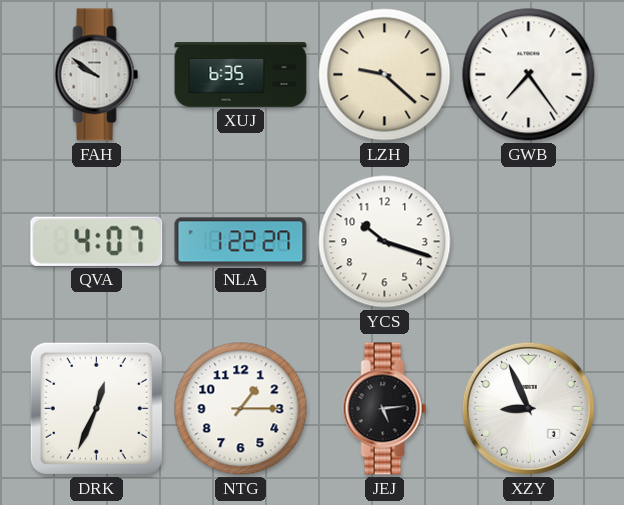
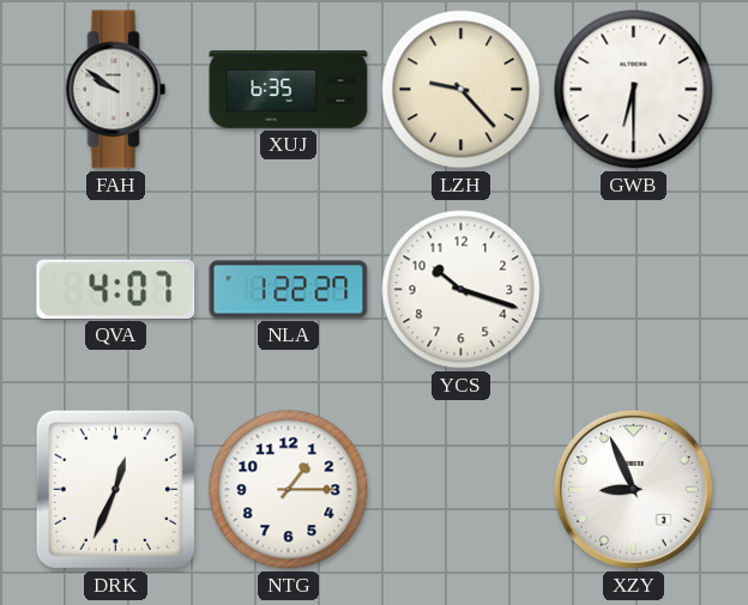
LZH: 9:22 -> 9:23
GWB: 7:24 -> 6:30
JEJ: 5:14 -> none
